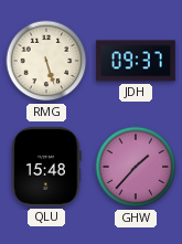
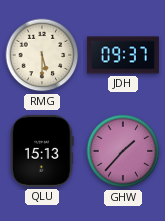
RMG: 5:27 -> 5:30
QLU: 15:48 -> 15:13
